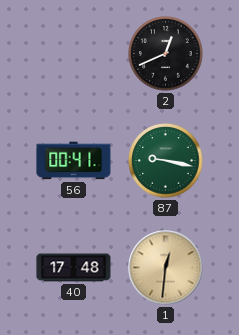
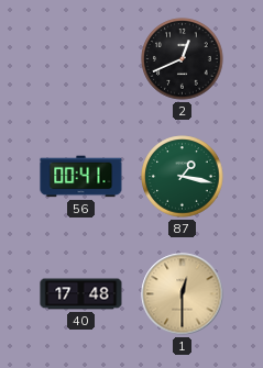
87: 9:17 -> 1:17
1: 12:31 -> 12:30
